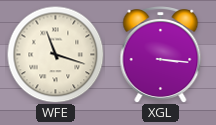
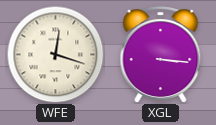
WFE: 11:18 -> 12:18
